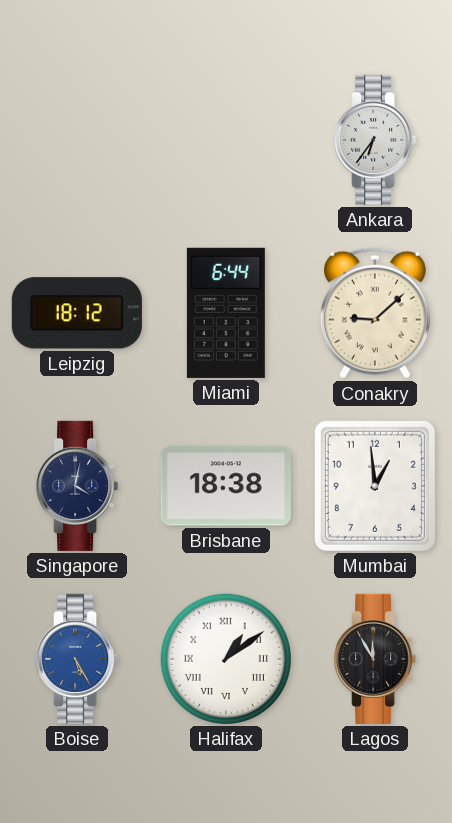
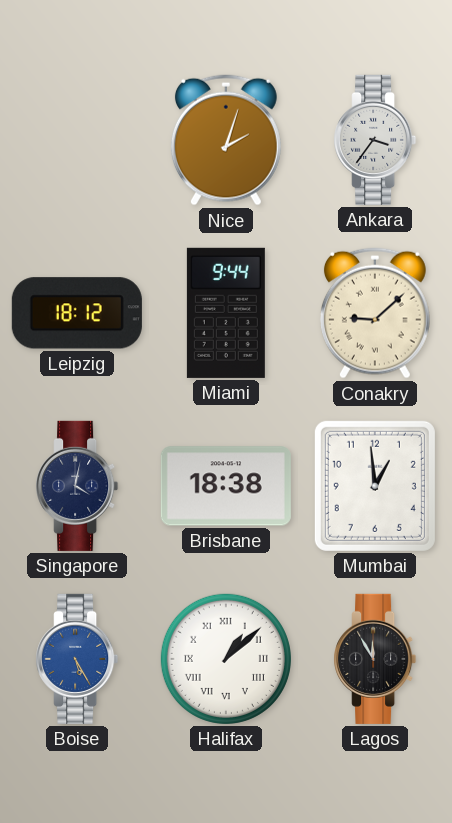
Nice: none -> 2:03
Ankara: 6:36 -> 3:36
Miami: 6:44 -> 9:44
Halifax: 1:09 -> 1:08
